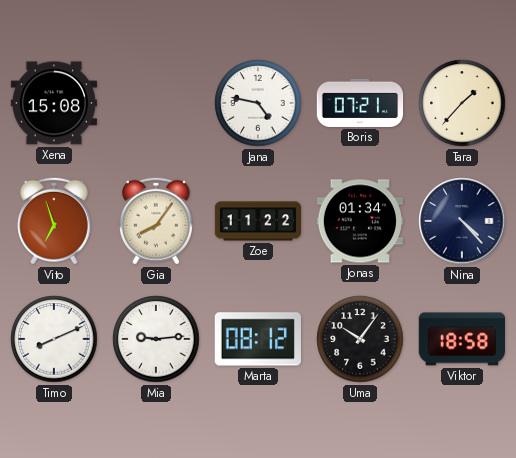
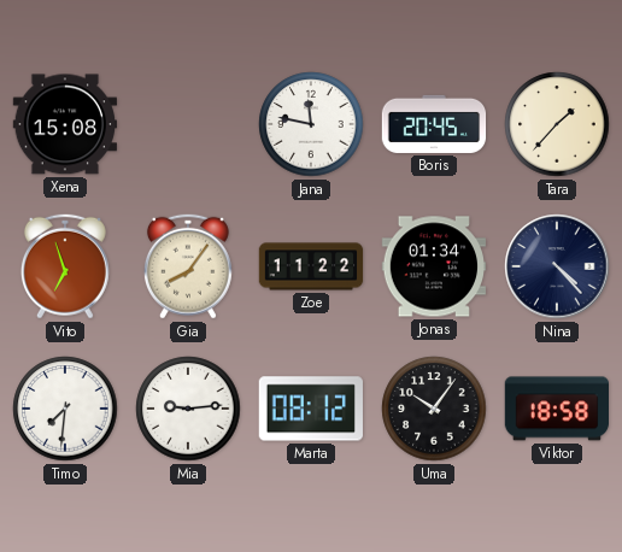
Jana: 4:47 -> 11:47
Boris: 07:21 -> 20:45
Timo: 8:11 -> 7:31
